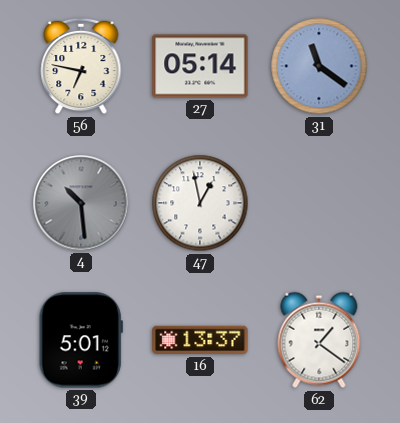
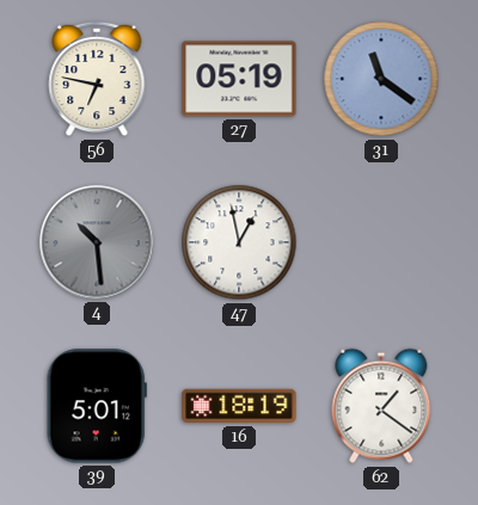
27: 05:14 -> 05:19
16: 13:37 -> 18:19
